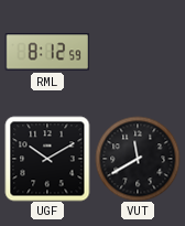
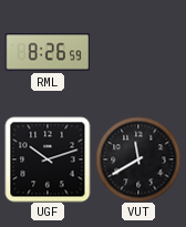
RML: 8:12 -> 8:26
UGF: 10:10 -> 10:12
